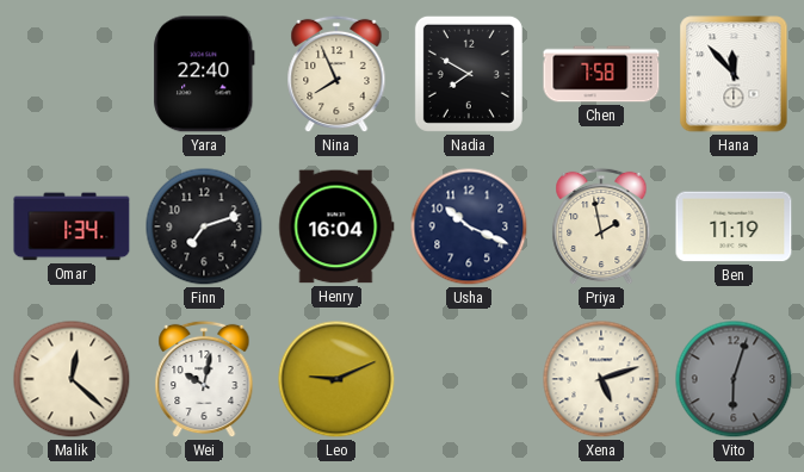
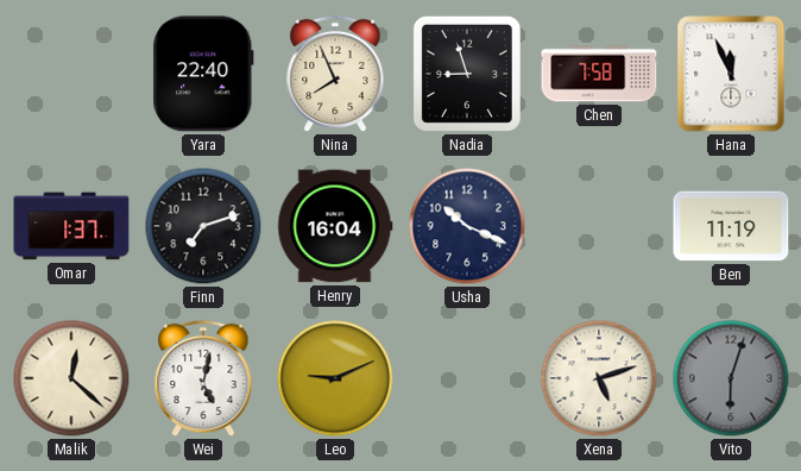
Nadia: 7:50 -> 8:57
Hana: 11:53 -> 11:56
Omar: 1:34 -> 1:37
Priya: 1:58 -> none
Wei: 10:02 -> 5:02
